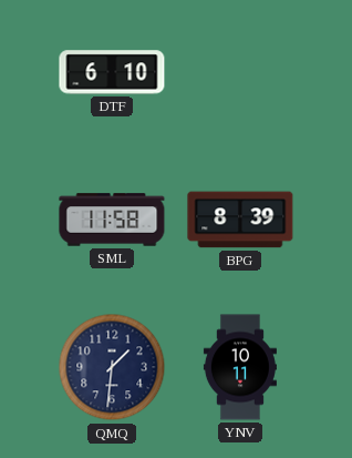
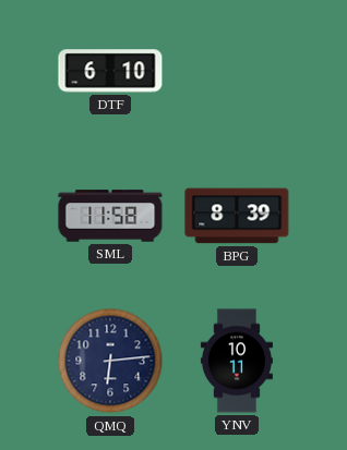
QMQ: 1:31 -> 6:14
